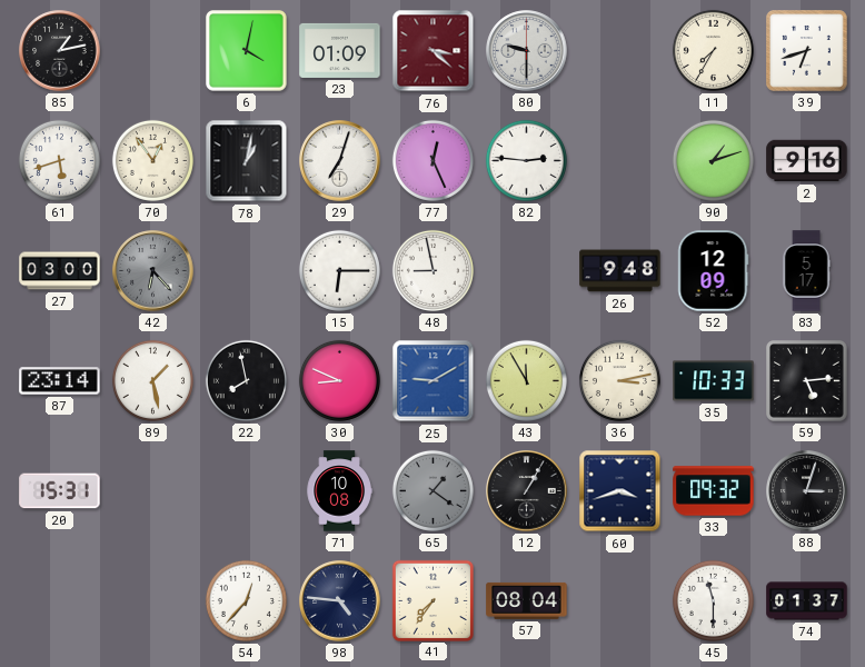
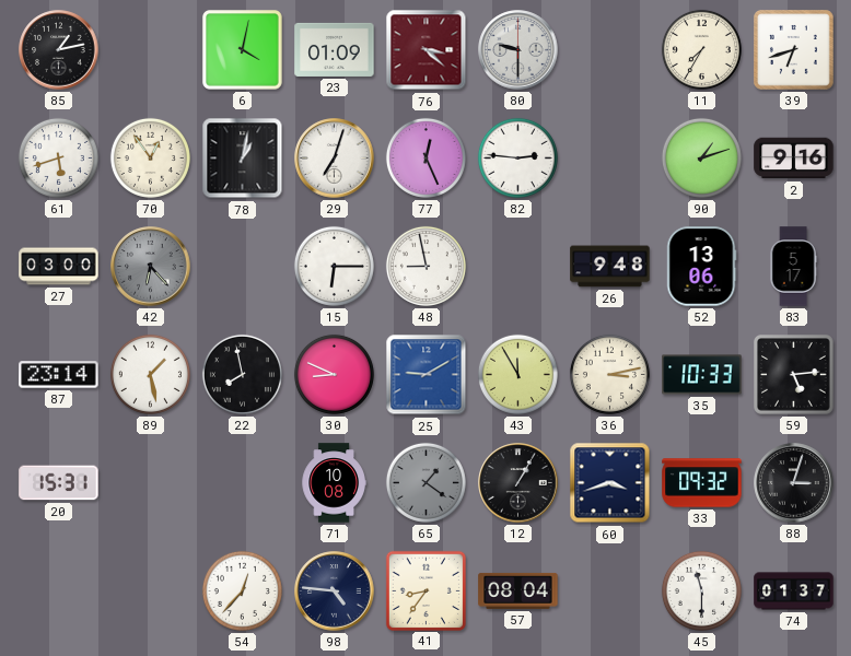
52: 12:09 -> 13:06
41: 7:36 -> 8:36
